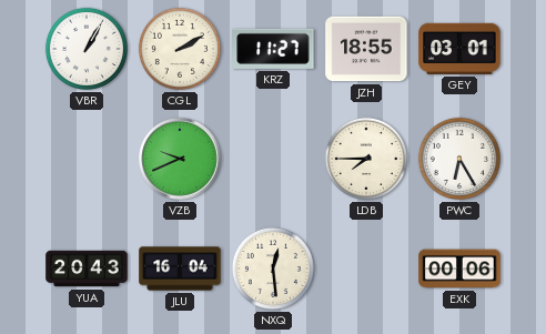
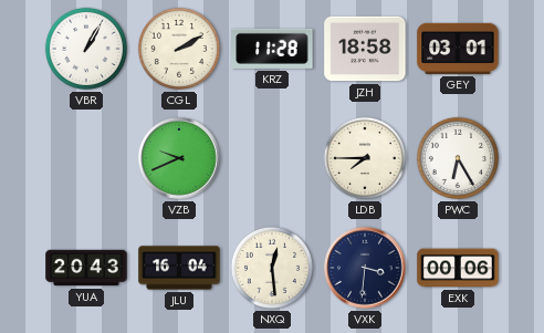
KRZ: 11:27 -> 11:28
JZH: 18:55 -> 18:58
VXK: none -> 3:31
